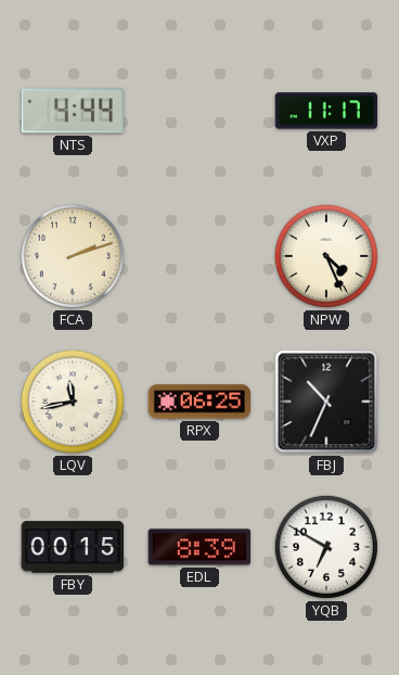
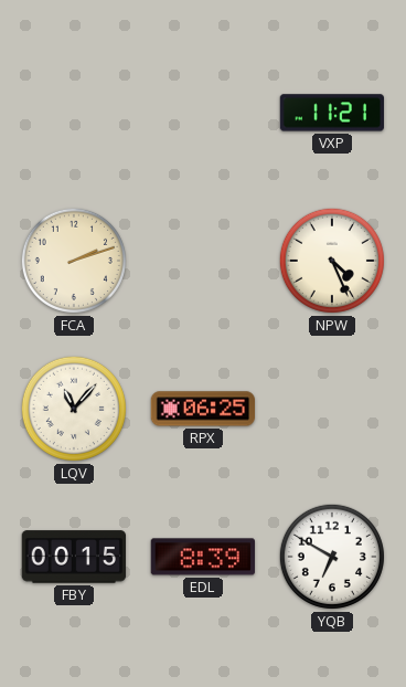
NTS: 4:44 -> none
VXP: 11:17 -> 11:21
LQV: 11:43 -> 11:07
FBJ: 10:34 -> none
